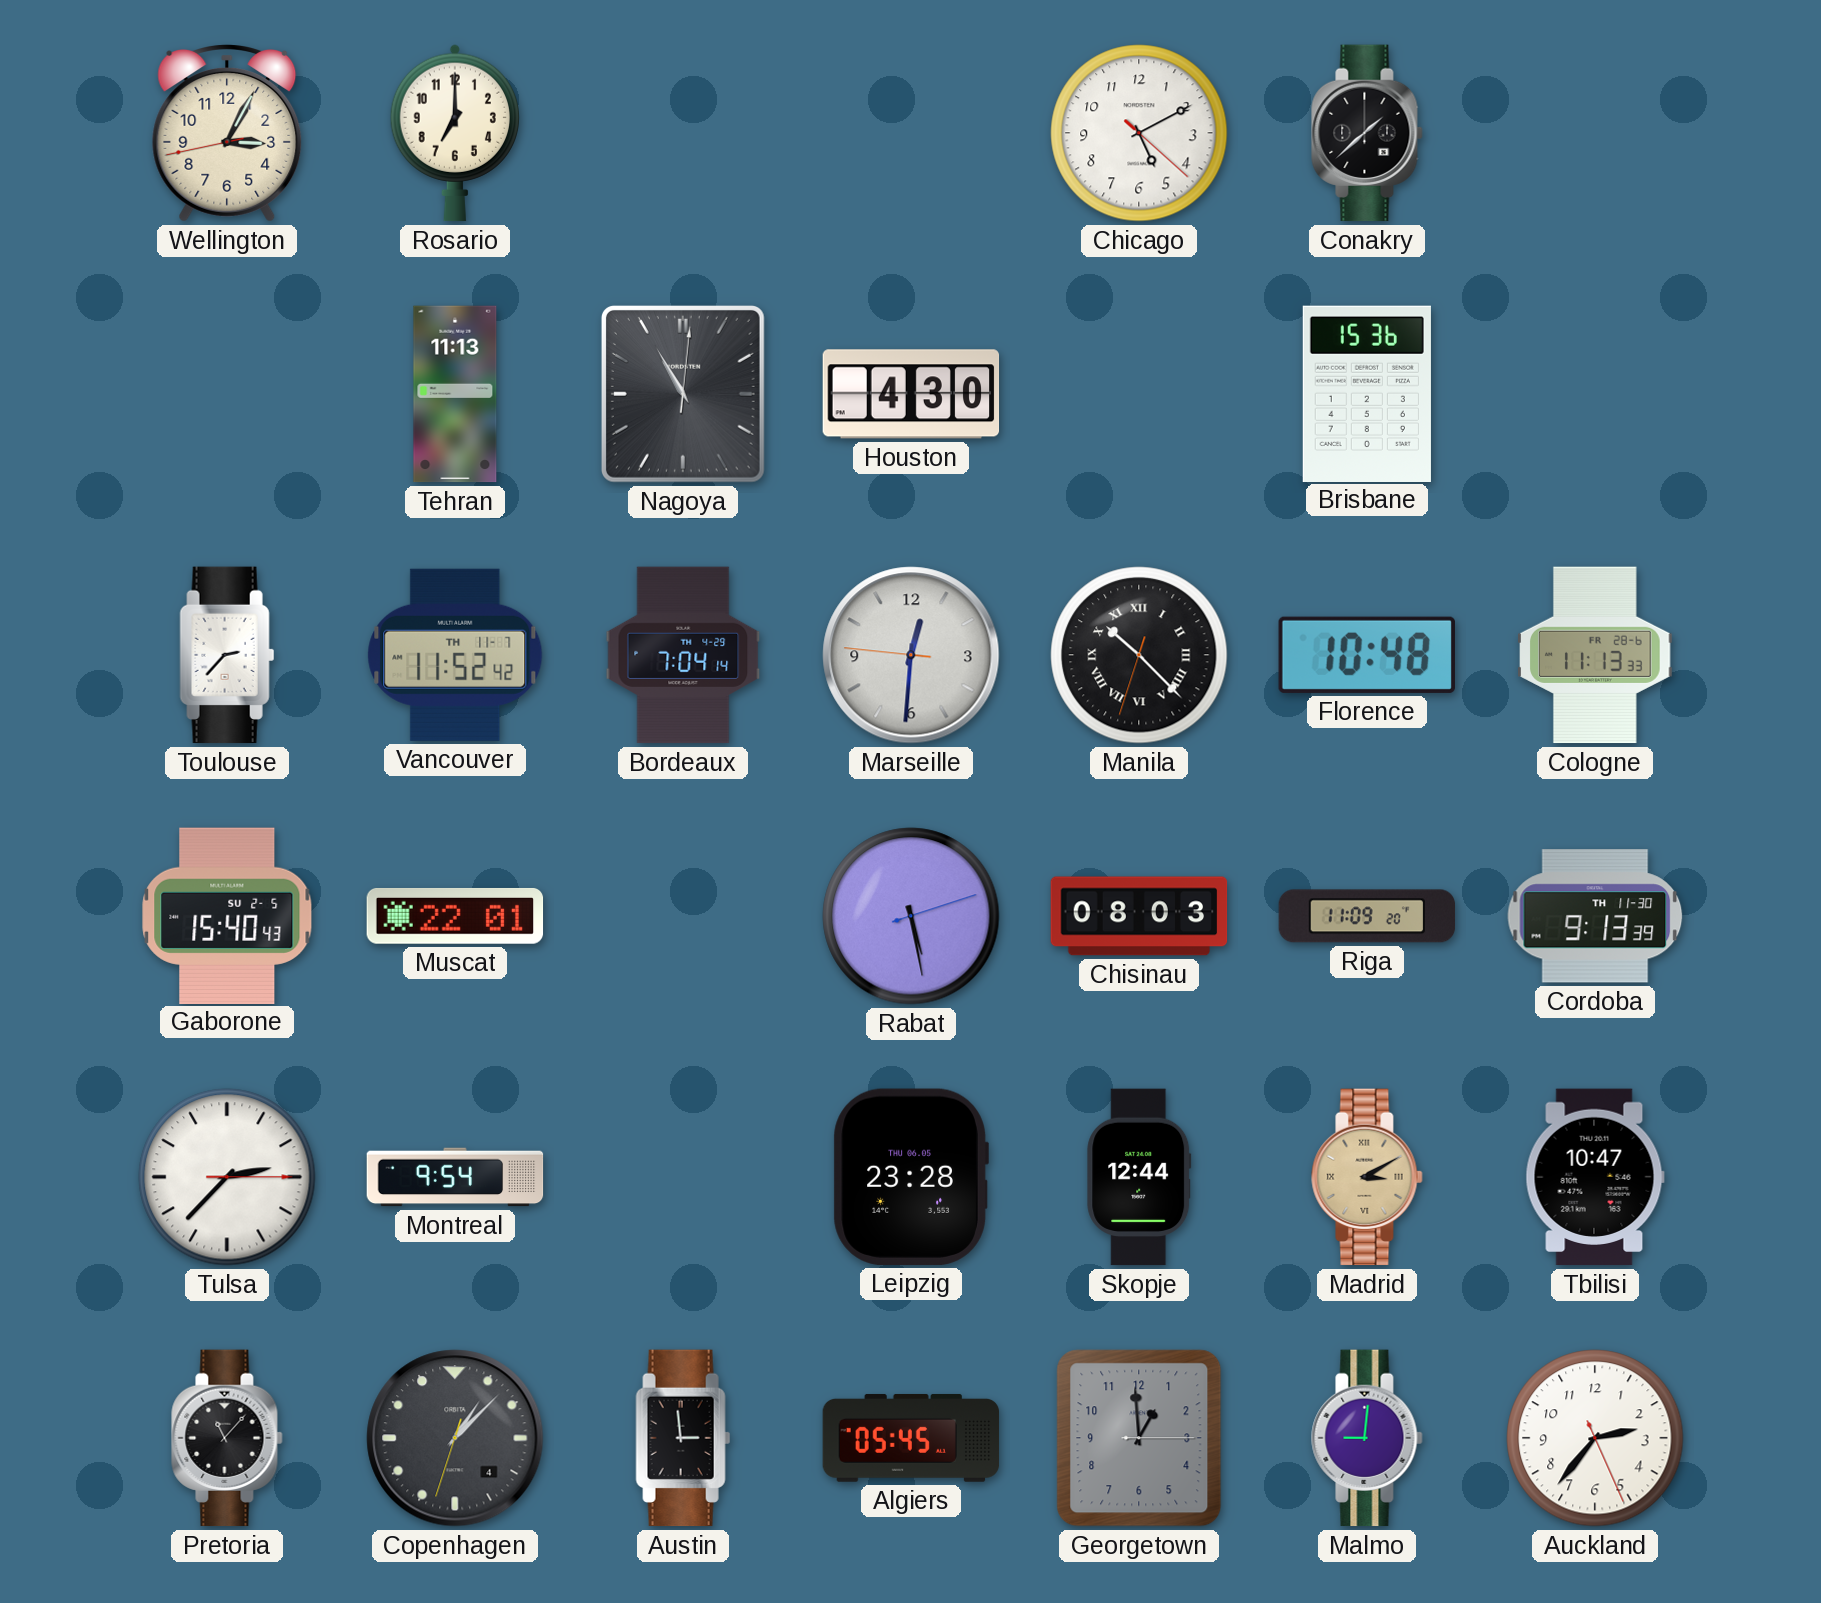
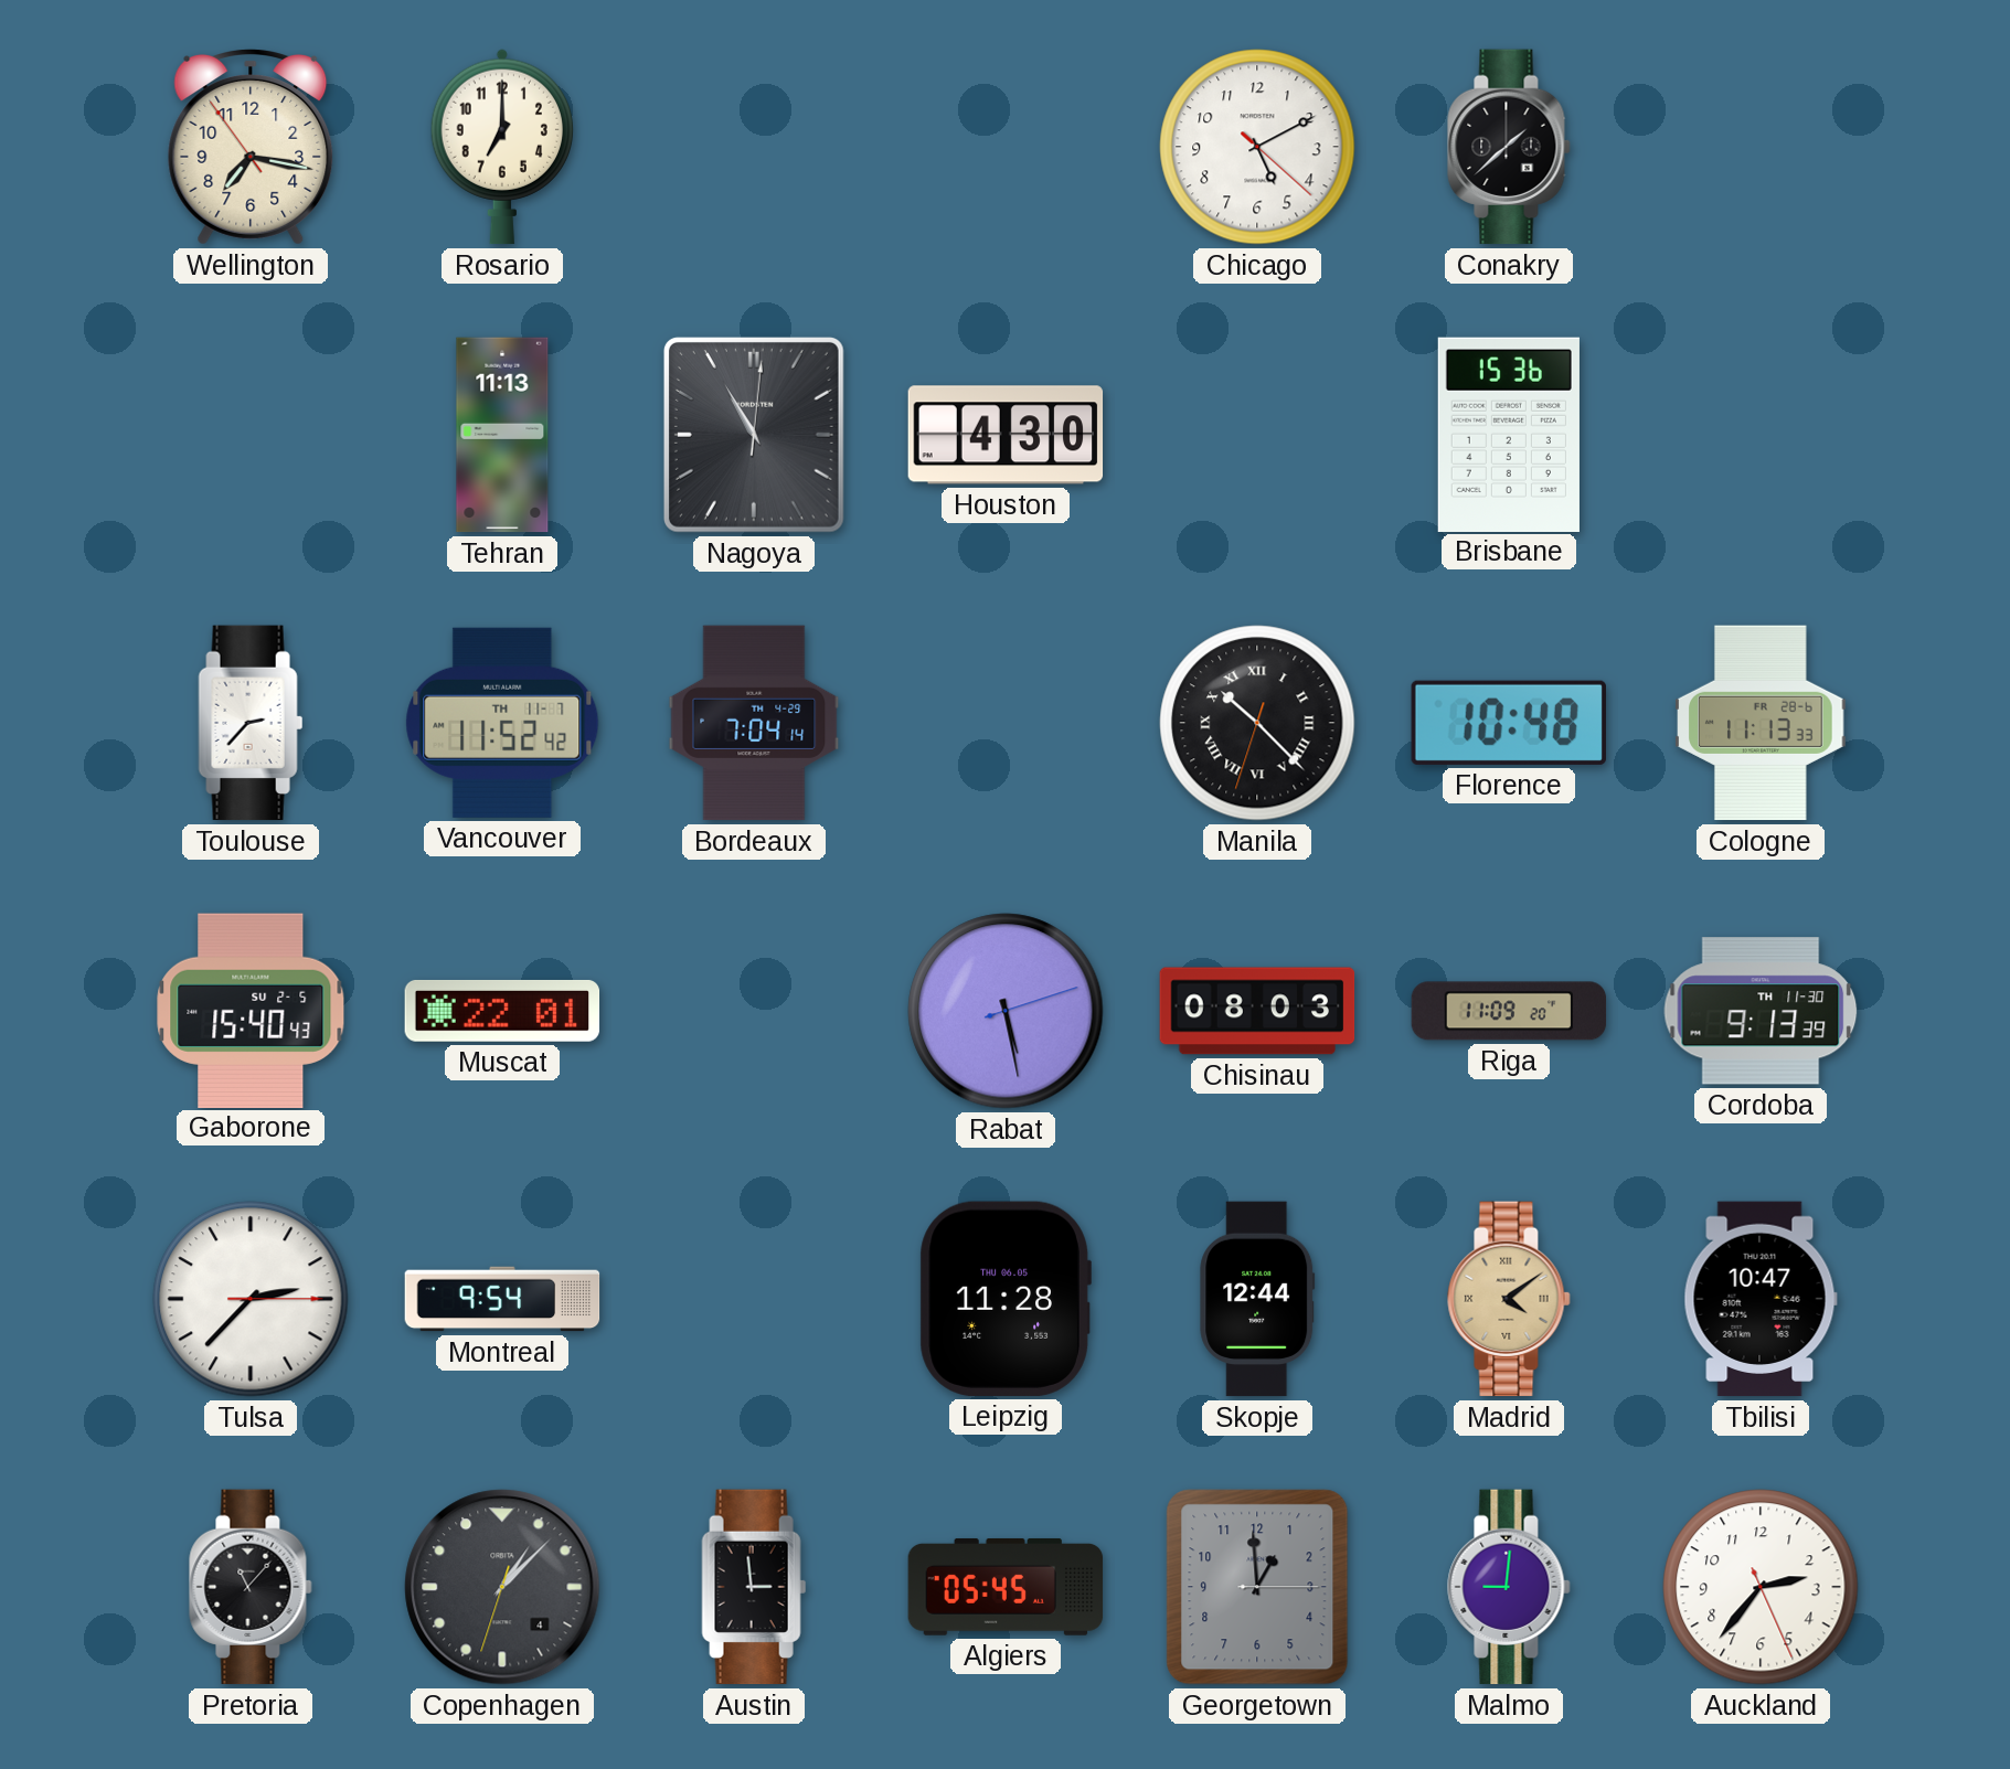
Wellington: 3:04 -> 7:16
Marseille: 12:30 -> none
Leipzig: 23:28 -> 11:28
Madrid: 3:10 -> 4:09
